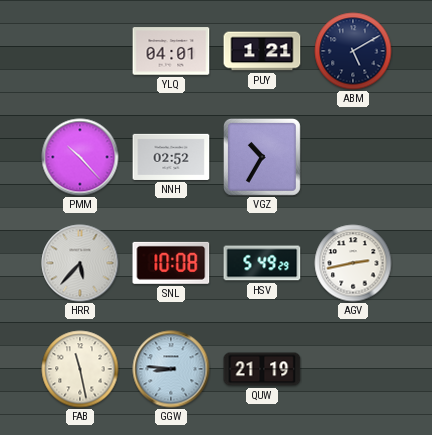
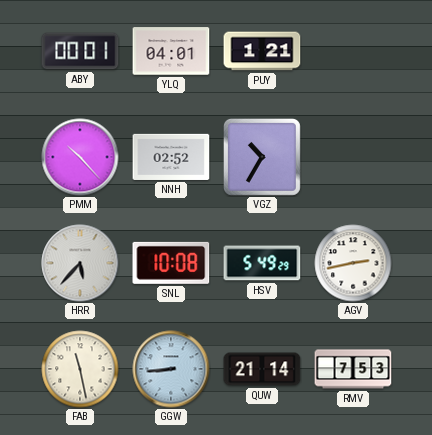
ABY: none -> 00:01
ABM: 5:10 -> none
GGW: 8:46 -> 8:44
QUW: 21:19 -> 21:14
RMV: none -> 7:53
